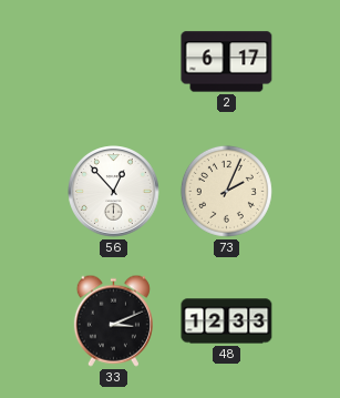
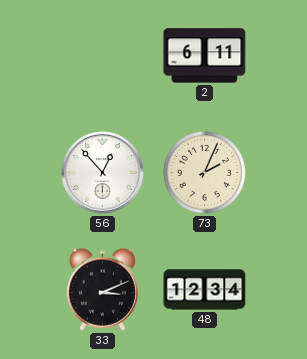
2: 6:17 -> 6:11
48: 12:33 -> 12:34
